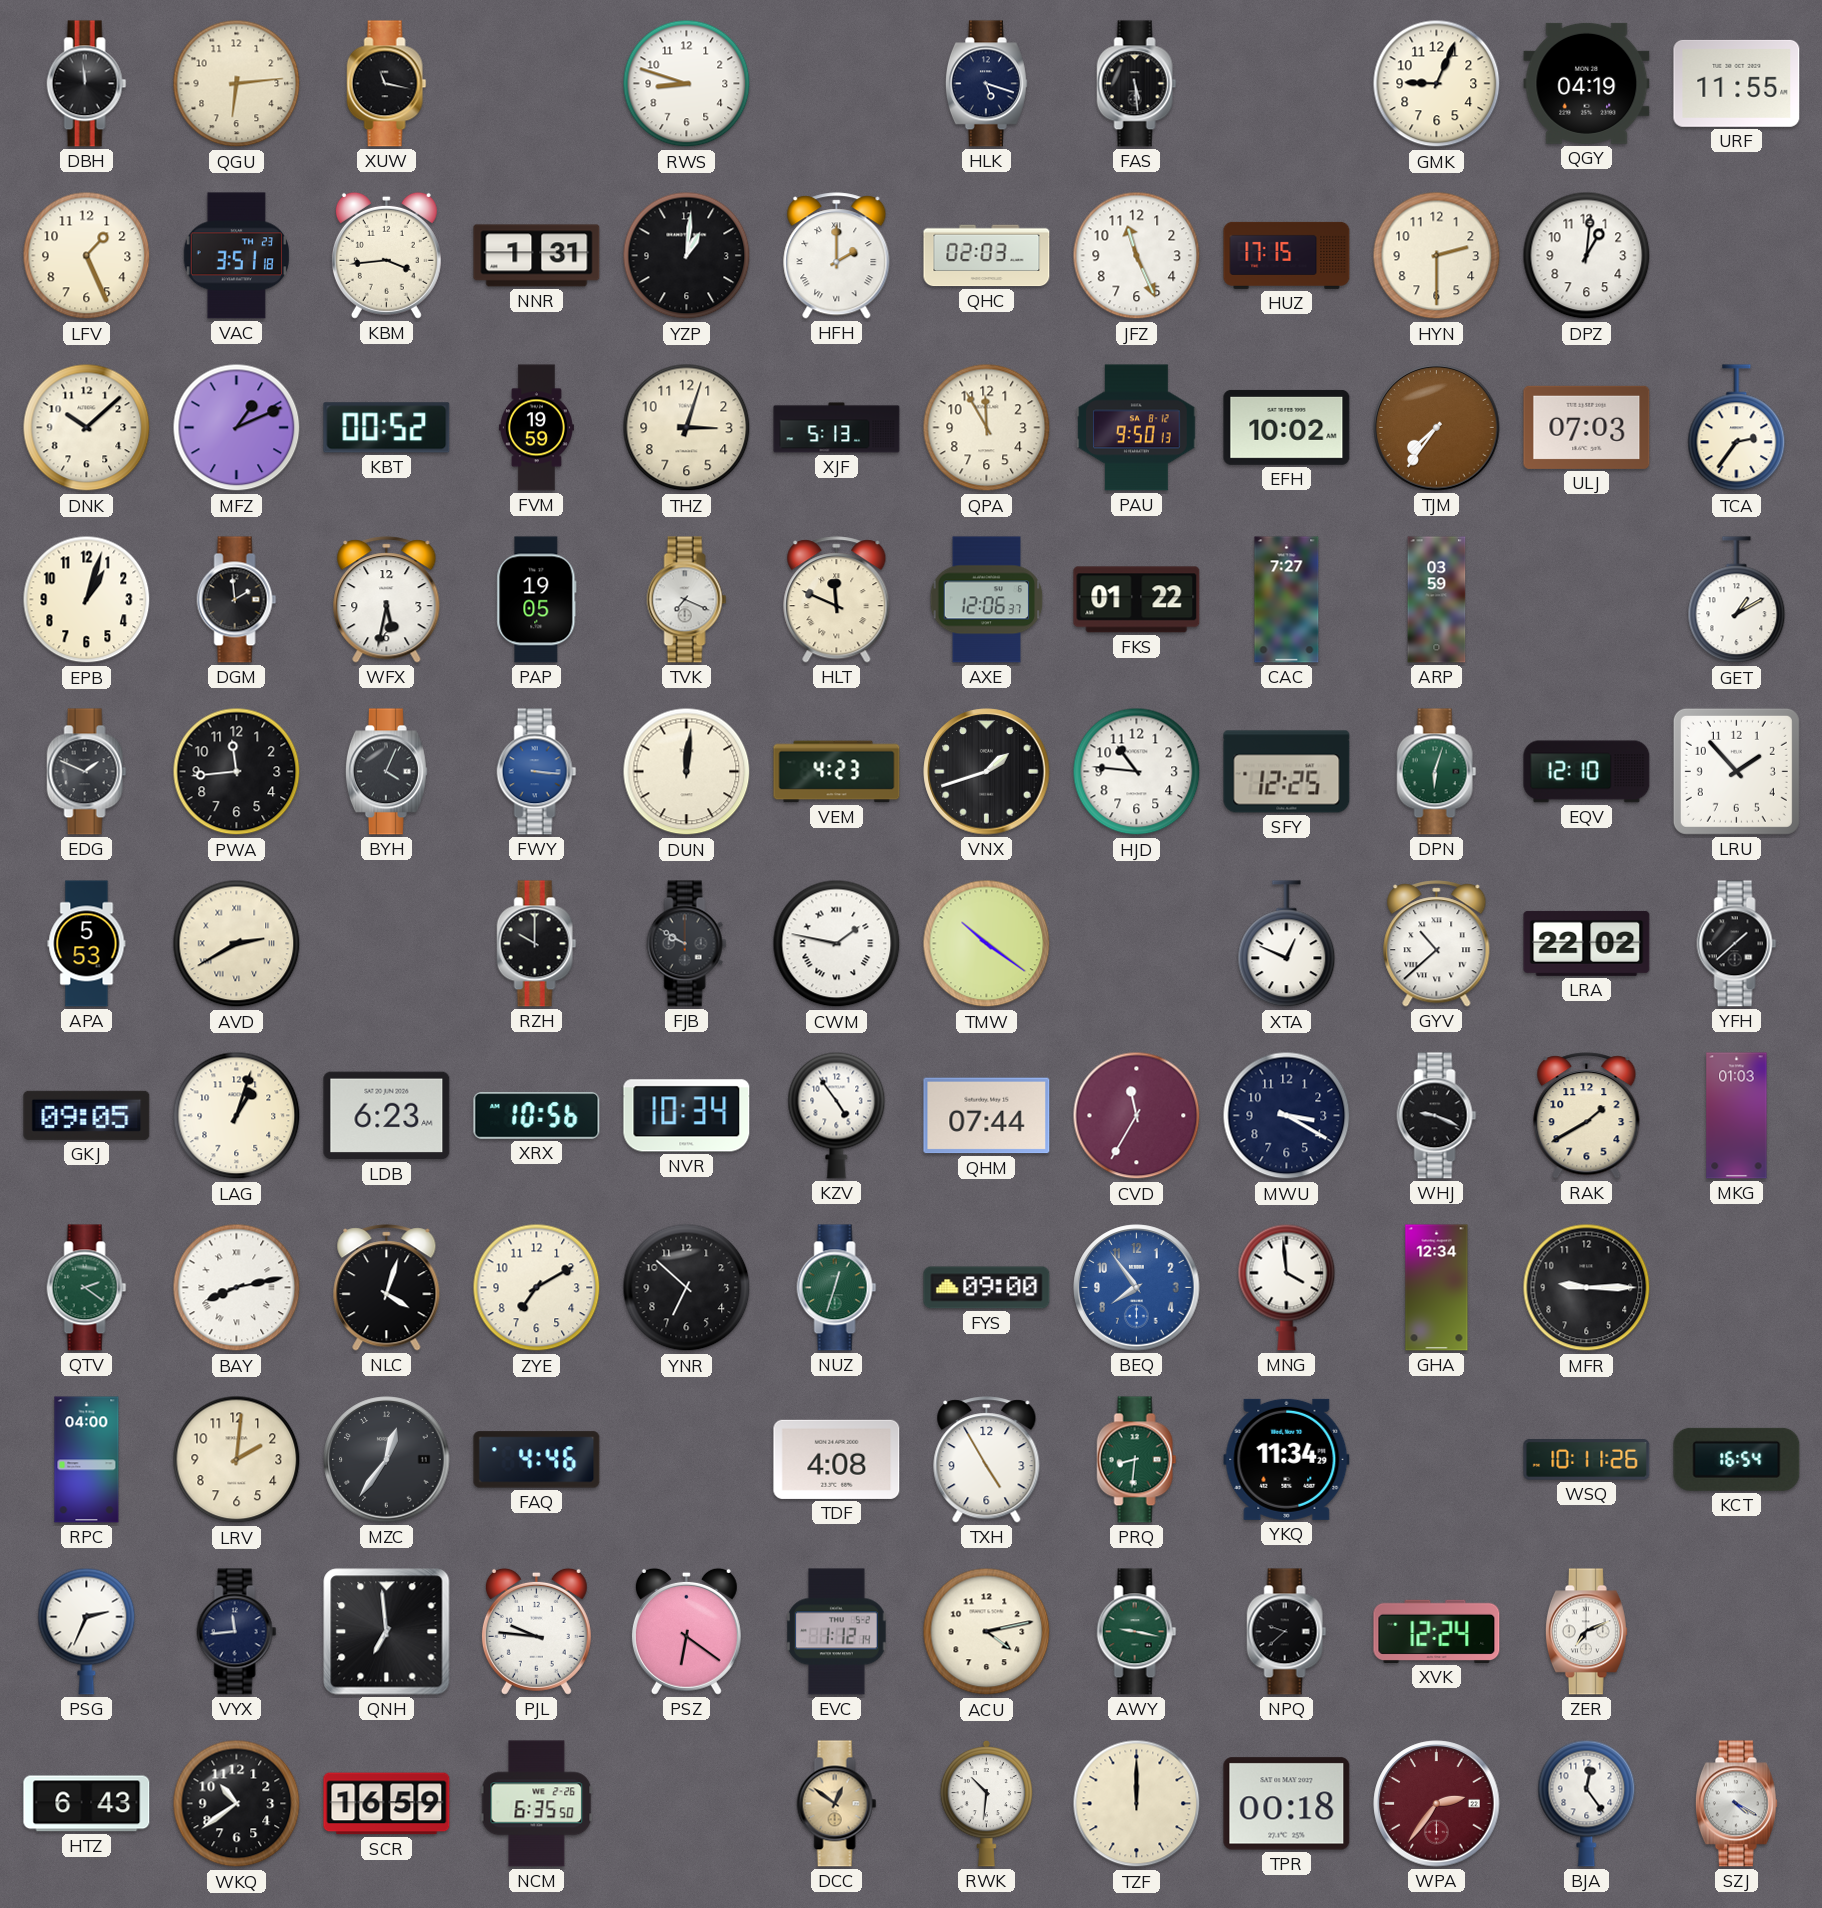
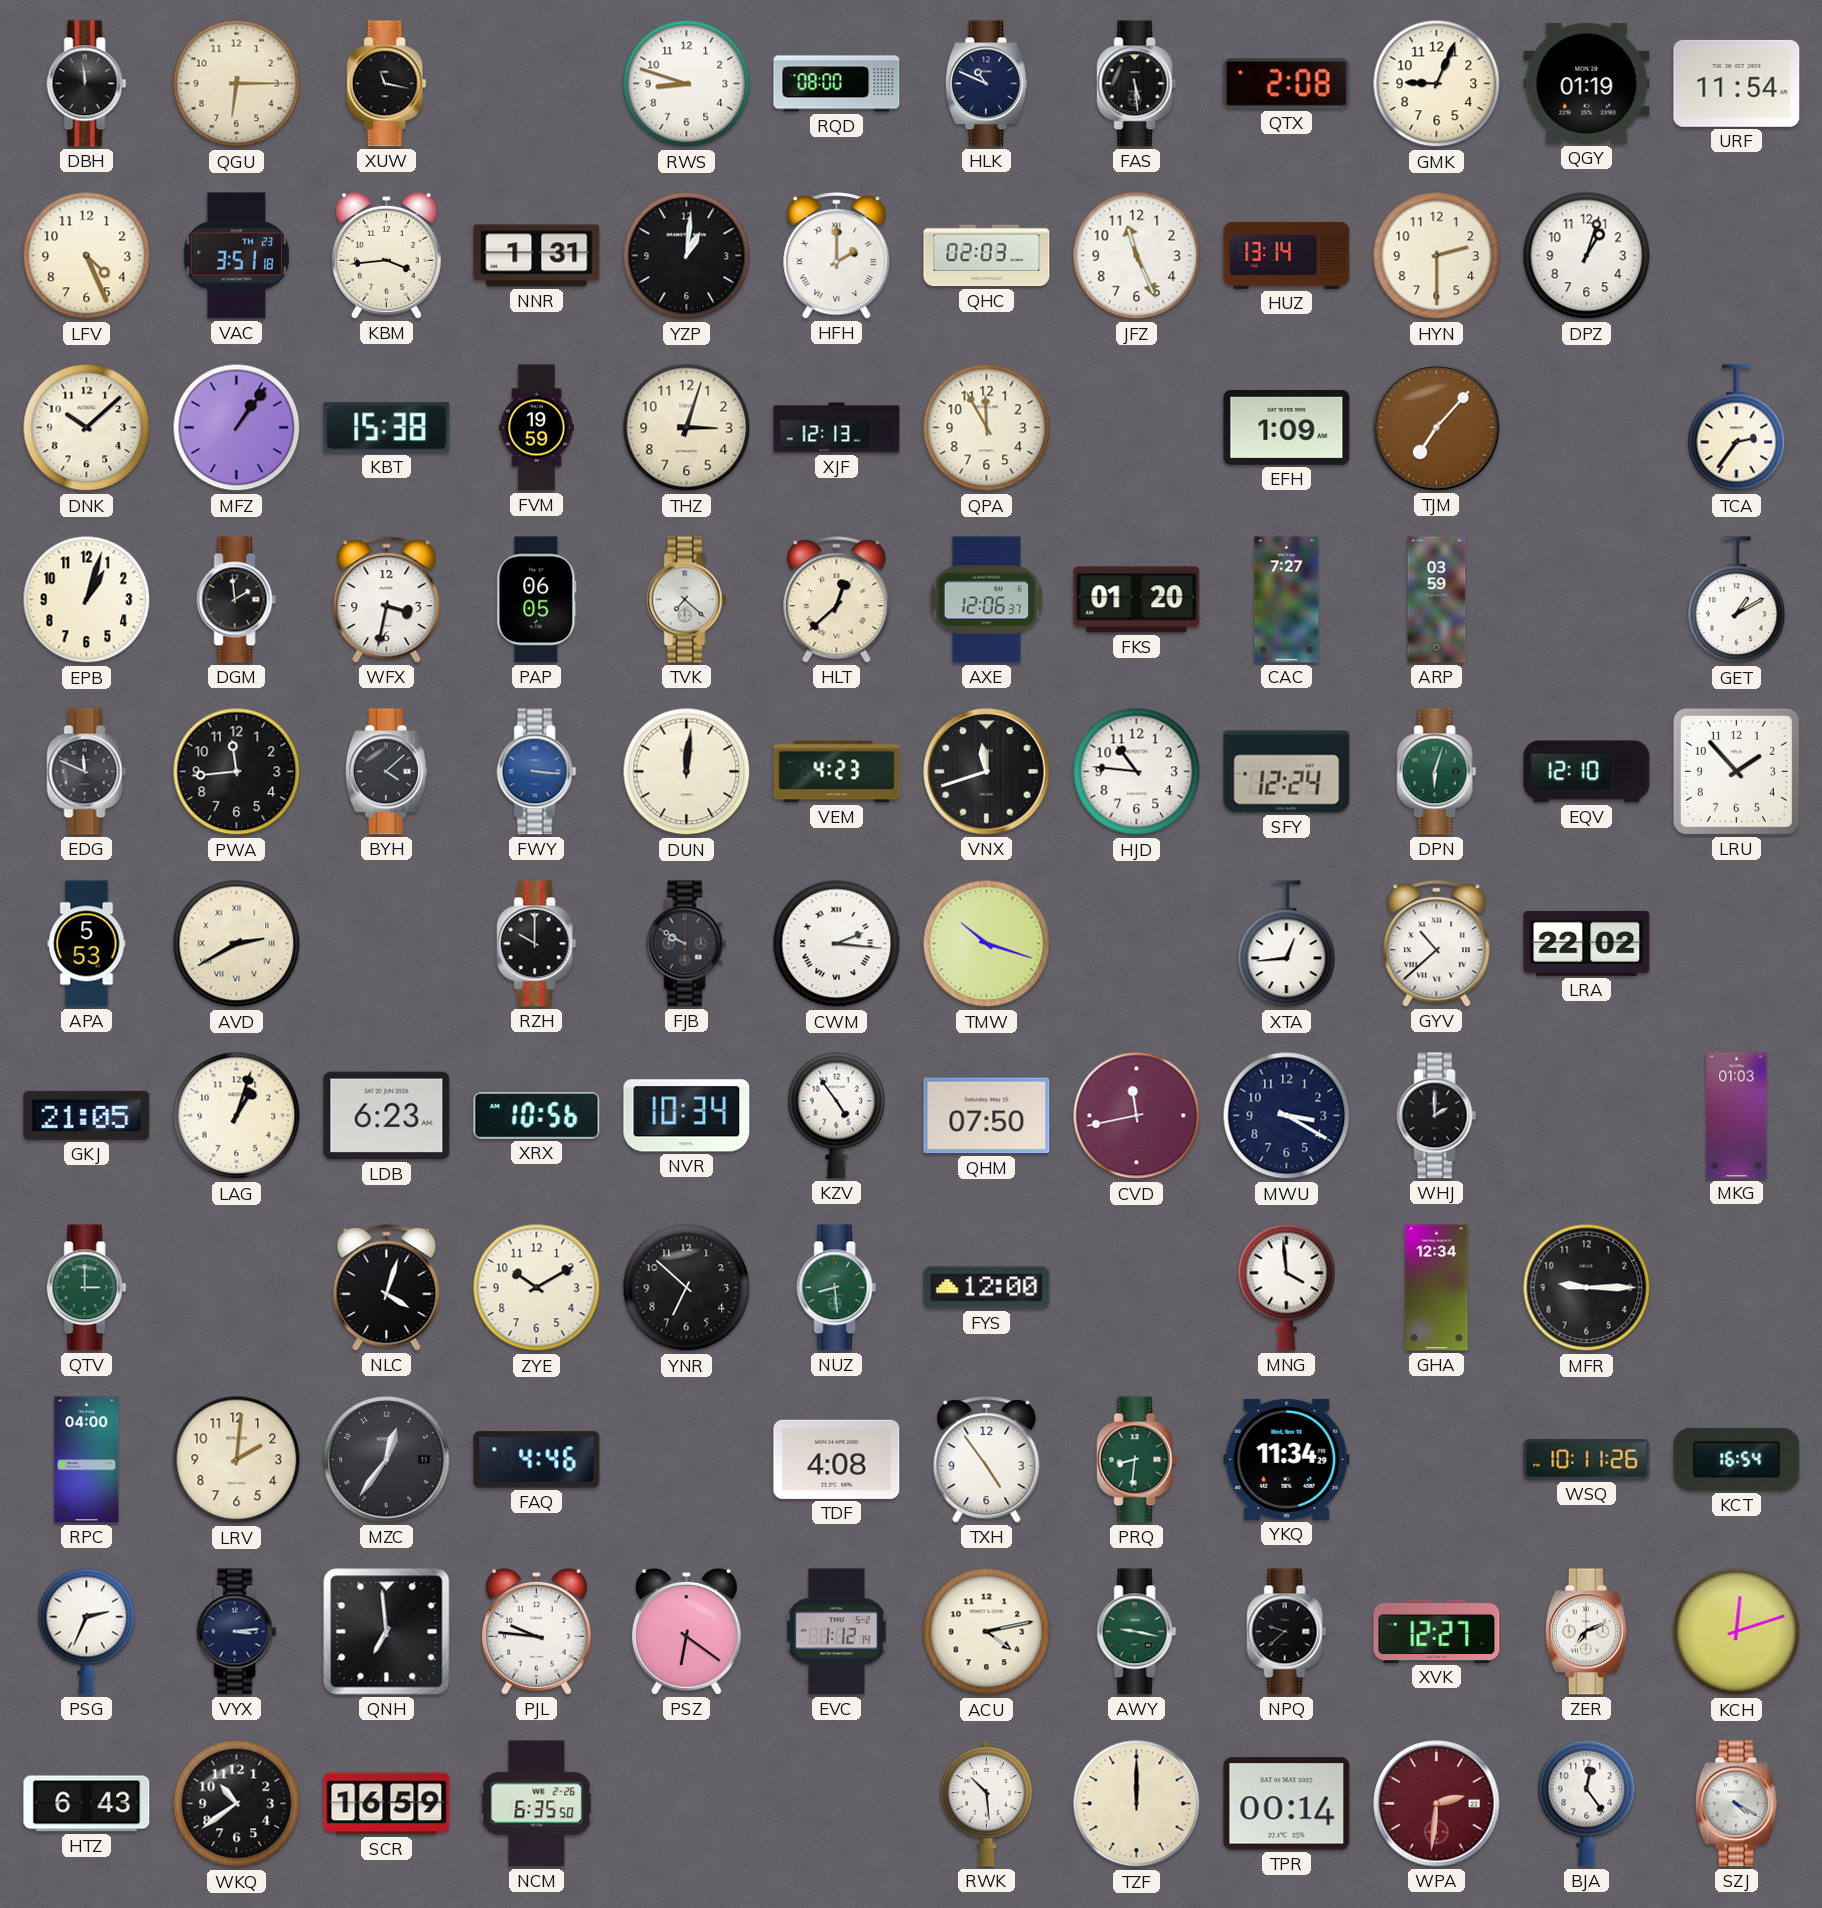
QGU: 6:14 -> 6:15
RQD: none -> 08:00
HLK: 5:18 -> 10:49
QTX: none -> 2:08
QGY: 04:19 -> 01:19
URF: 11:55 -> 11:54
LFV: 1:26 -> 4:26
HUZ: 17:15 -> 13:14
DPZ: 1:01 -> 1:03
MFZ: 1:11 -> 1:06
KBT: 00:52 -> 15:38
XJF: 5:13 -> 12:13
PAU: 9:50 -> none
EFH: 10:02 -> 1:09
TJM: 7:36 -> 7:07
ULJ: 07:03 -> none
WFX: 5:32 -> 3:32
PAP: 19:05 -> 06:05
TVK: 7:19 -> 7:22
HLT: 11:49 -> 12:38
FKS: 01:22 -> 01:20
EDG: 1:49 -> 11:49
BYH: 4:04 -> 4:08
VNX: 1:42 -> 11:42
SFY: 12:25 -> 12:24
CWM: 1:47 -> 2:16
TMW: 10:21 -> 10:18
XTA: 12:49 -> 12:44
YFH: 1:38 -> none
GKJ: 09:05 -> 21:05
QHM: 07:44 -> 07:50
CVD: 11:35 -> 11:43
WHJ: 9:19 -> 2:00
RAK: 1:40 -> none
QTV: 2:21 -> 3:00
BAY: 8:13 -> none
ZYE: 7:10 -> 10:10
NUZ: 12:33 -> 8:29
FYS: 09:00 -> 12:00
BEQ: 7:54 -> none
TXH: 4:55 -> 4:54
VYX: 11:44 -> 3:14
XVK: 12:24 -> 12:27
KCH: none -> 12:12
DCC: 12:51 -> none
RWK: 10:31 -> 10:29
TPR: 00:18 -> 00:14
WPA: 2:36 -> 2:31
